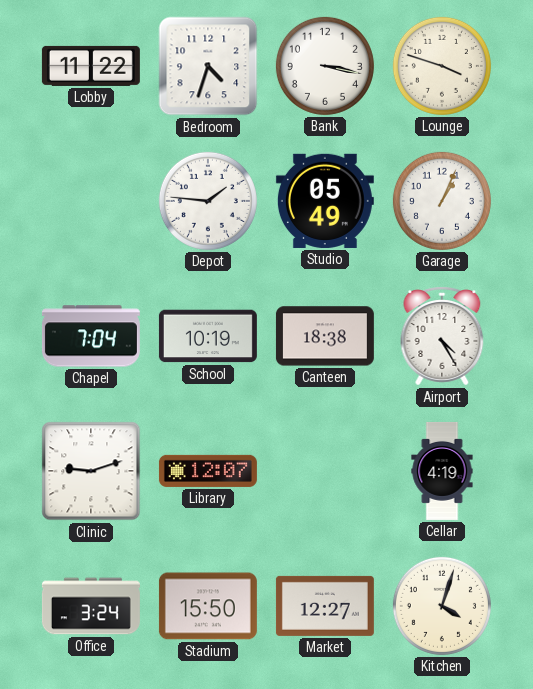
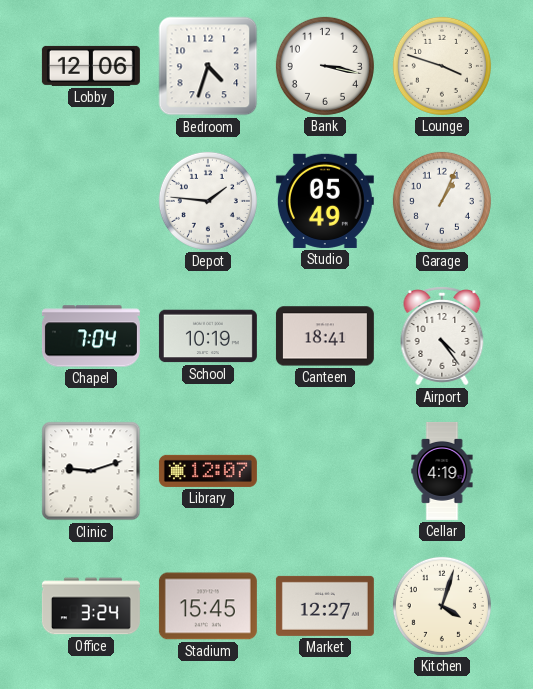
Lobby: 11:22 -> 12:06
Canteen: 18:38 -> 18:41
Airport: 4:25 -> 4:24
Stadium: 15:50 -> 15:45
